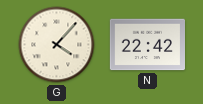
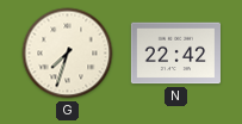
G: 4:07 -> 7:33
